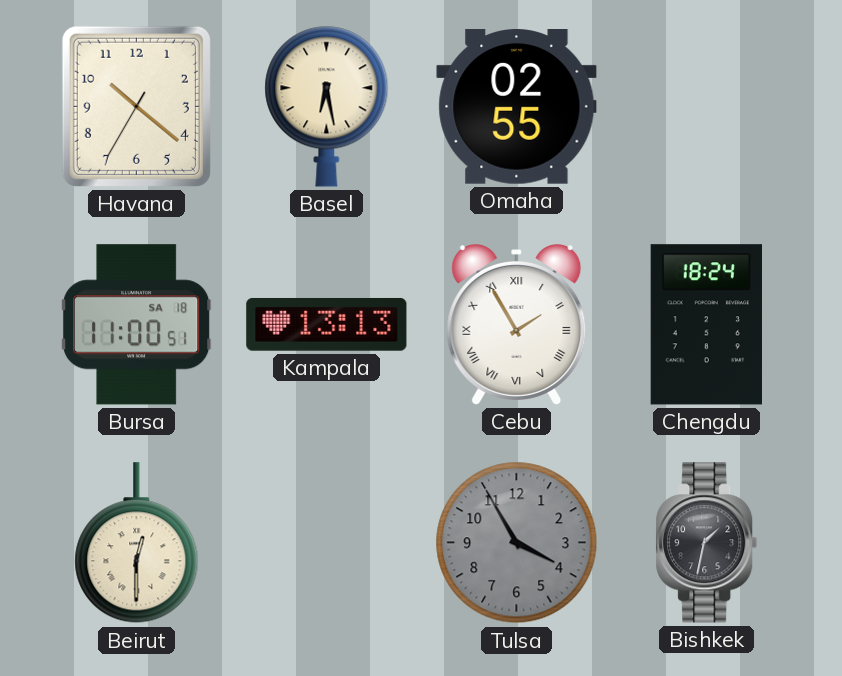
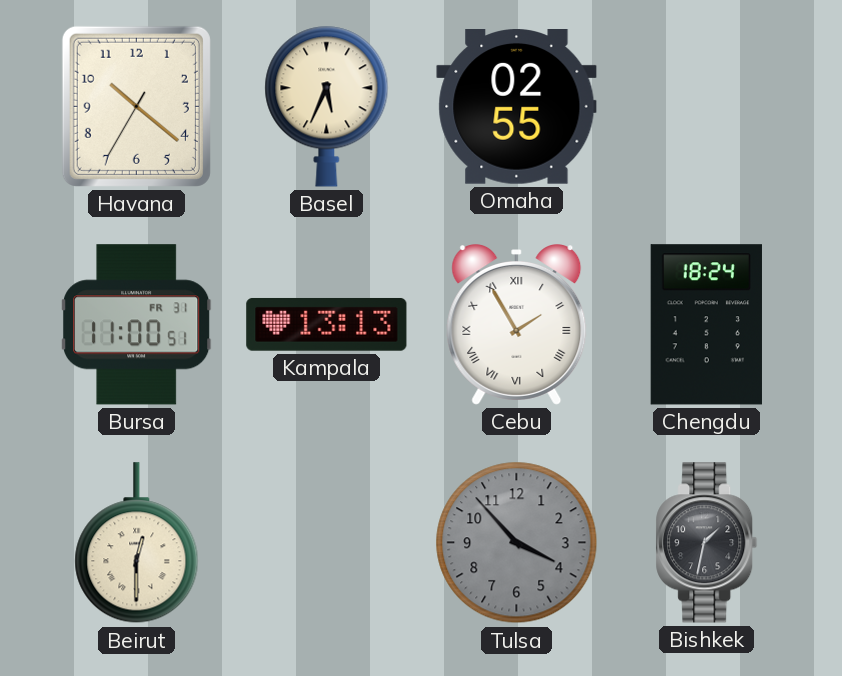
Basel: 6:28 -> 5:34
Bursa date: SA 18 -> FR 31
Tulsa: 3:55 -> 3:53
